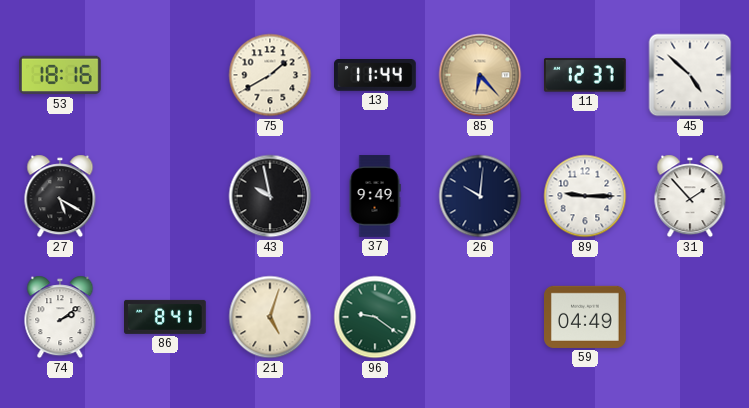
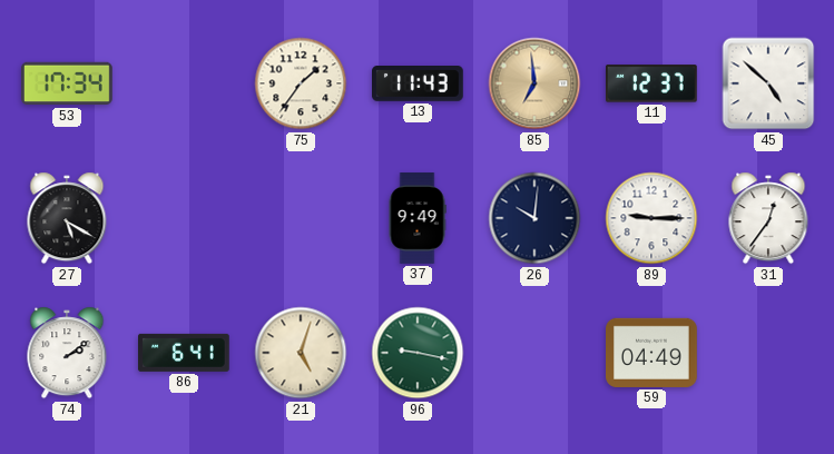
53: 18:16 -> 17:34
75: 1:40 -> 1:36
13: 11:44 -> 11:43
85: 6:23 -> 6:59
43: 9:58 -> none
31: 1:53 -> 12:36
86: 8:41 -> 6:41
96: 9:21 -> 9:17
